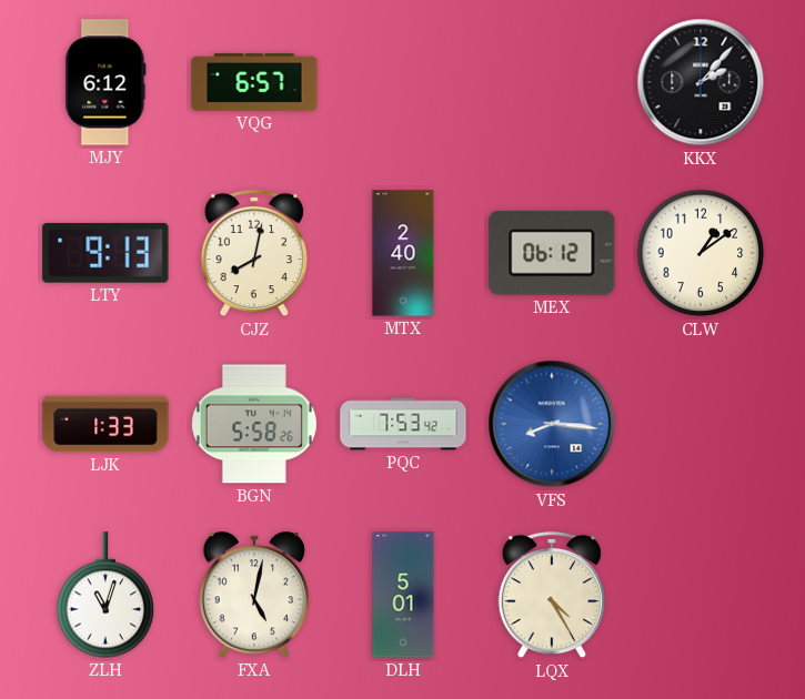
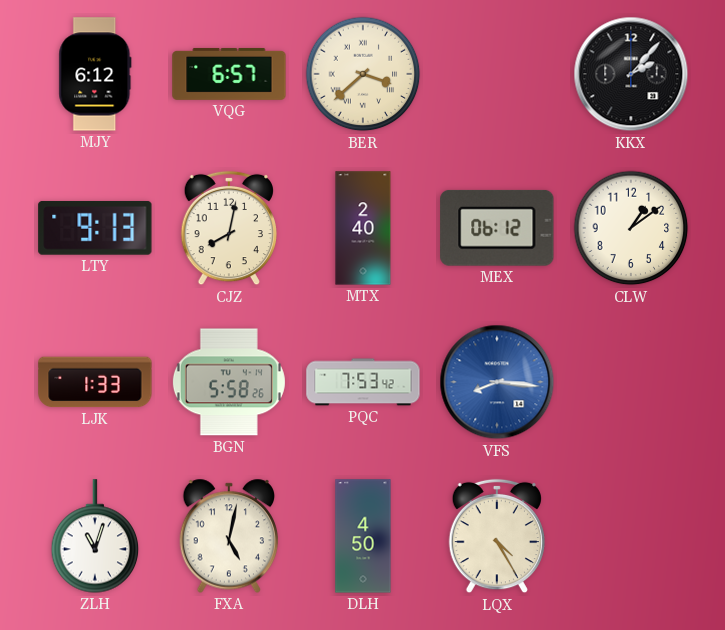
BER: none -> 3:38
DLH: 5:01 -> 4:50
